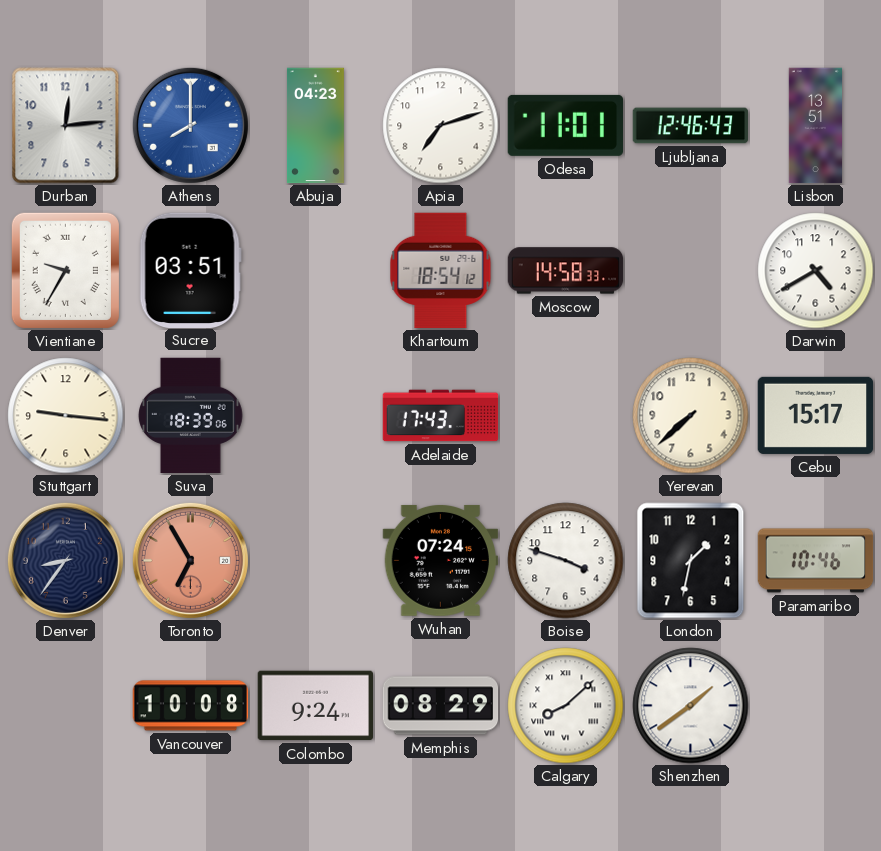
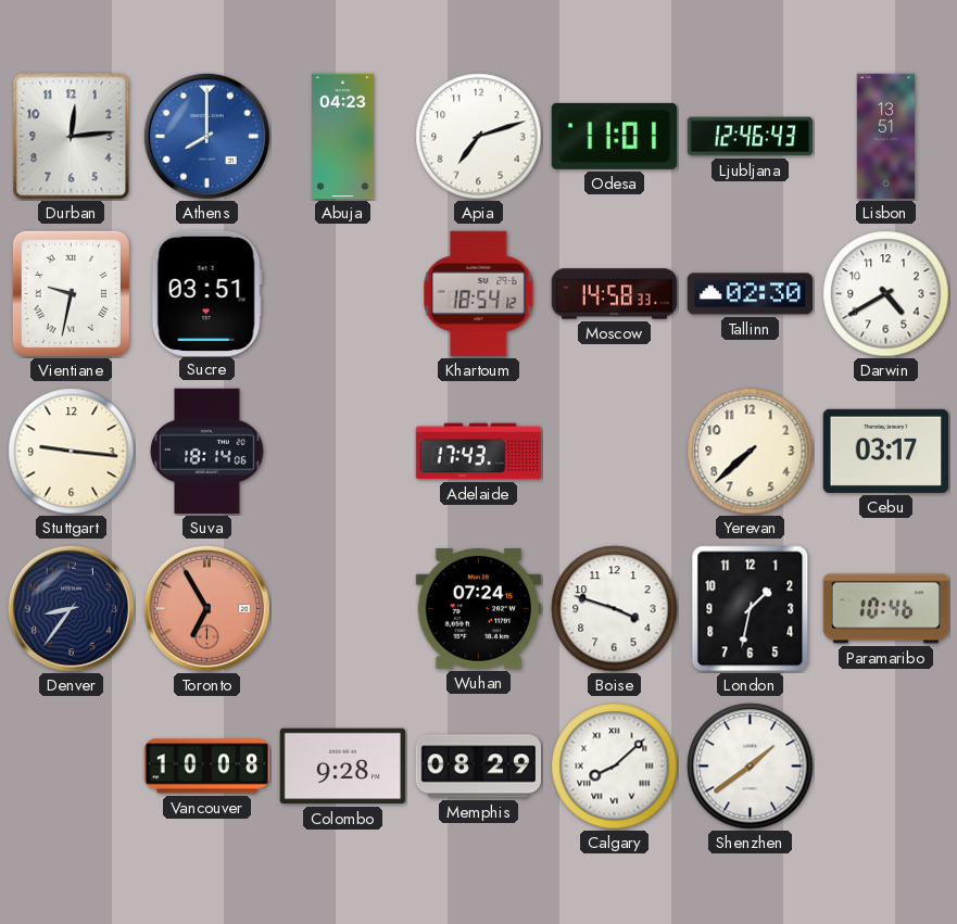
Vientiane: 9:35 -> 9:32
Tallinn: none -> 02:30
Suva: 18:39 -> 18:14
Cebu: 15:17 -> 03:17
Colombo: 9:24 -> 9:28
